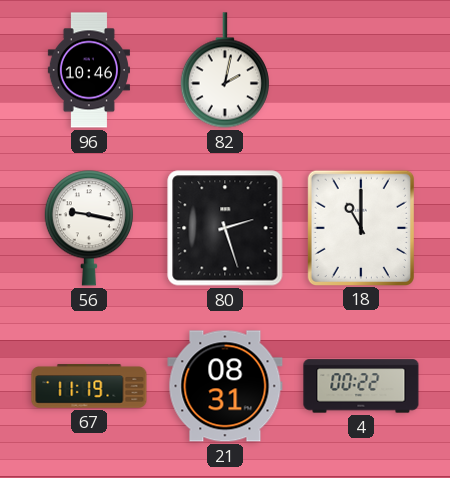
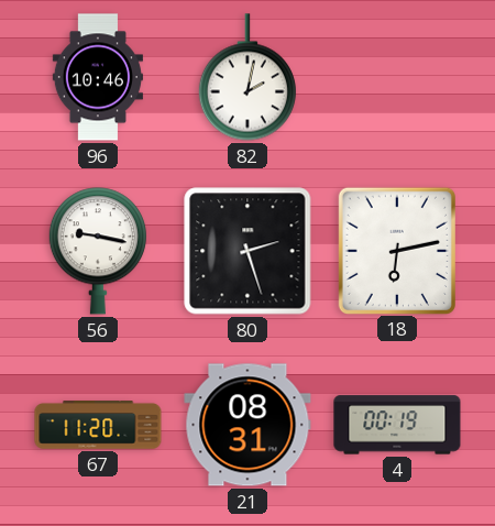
18: 11:00 -> 6:13
67: 11:19 -> 11:20
4: 00:22 -> 00:19
